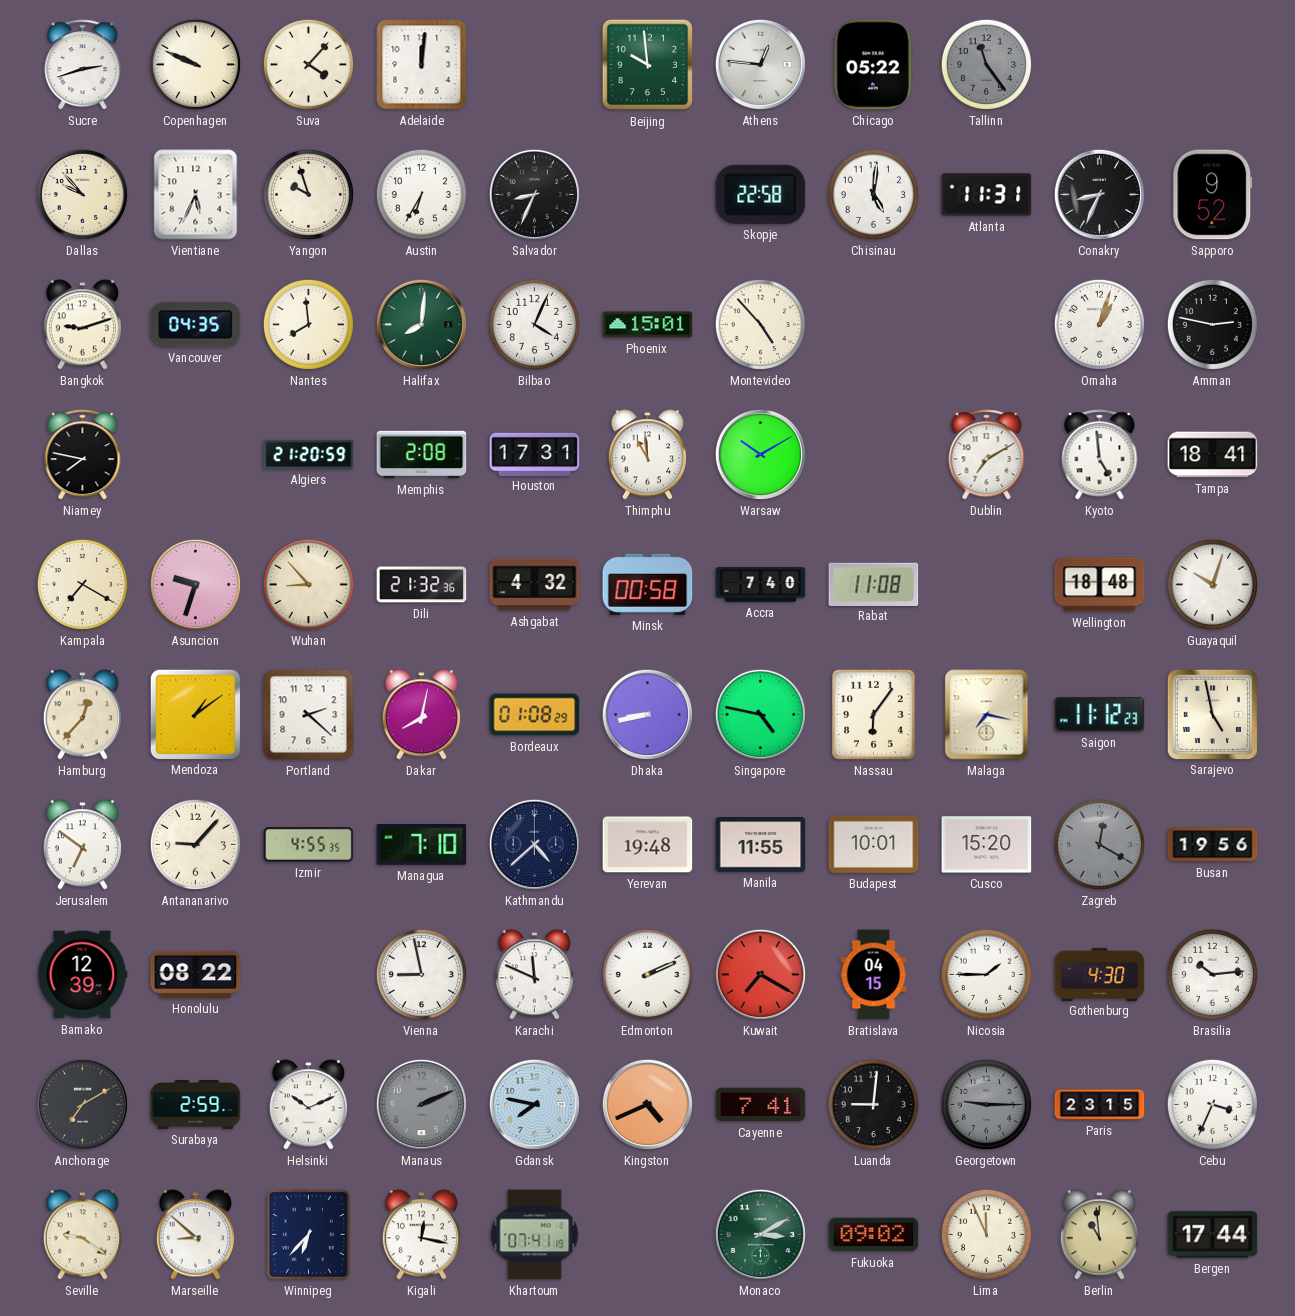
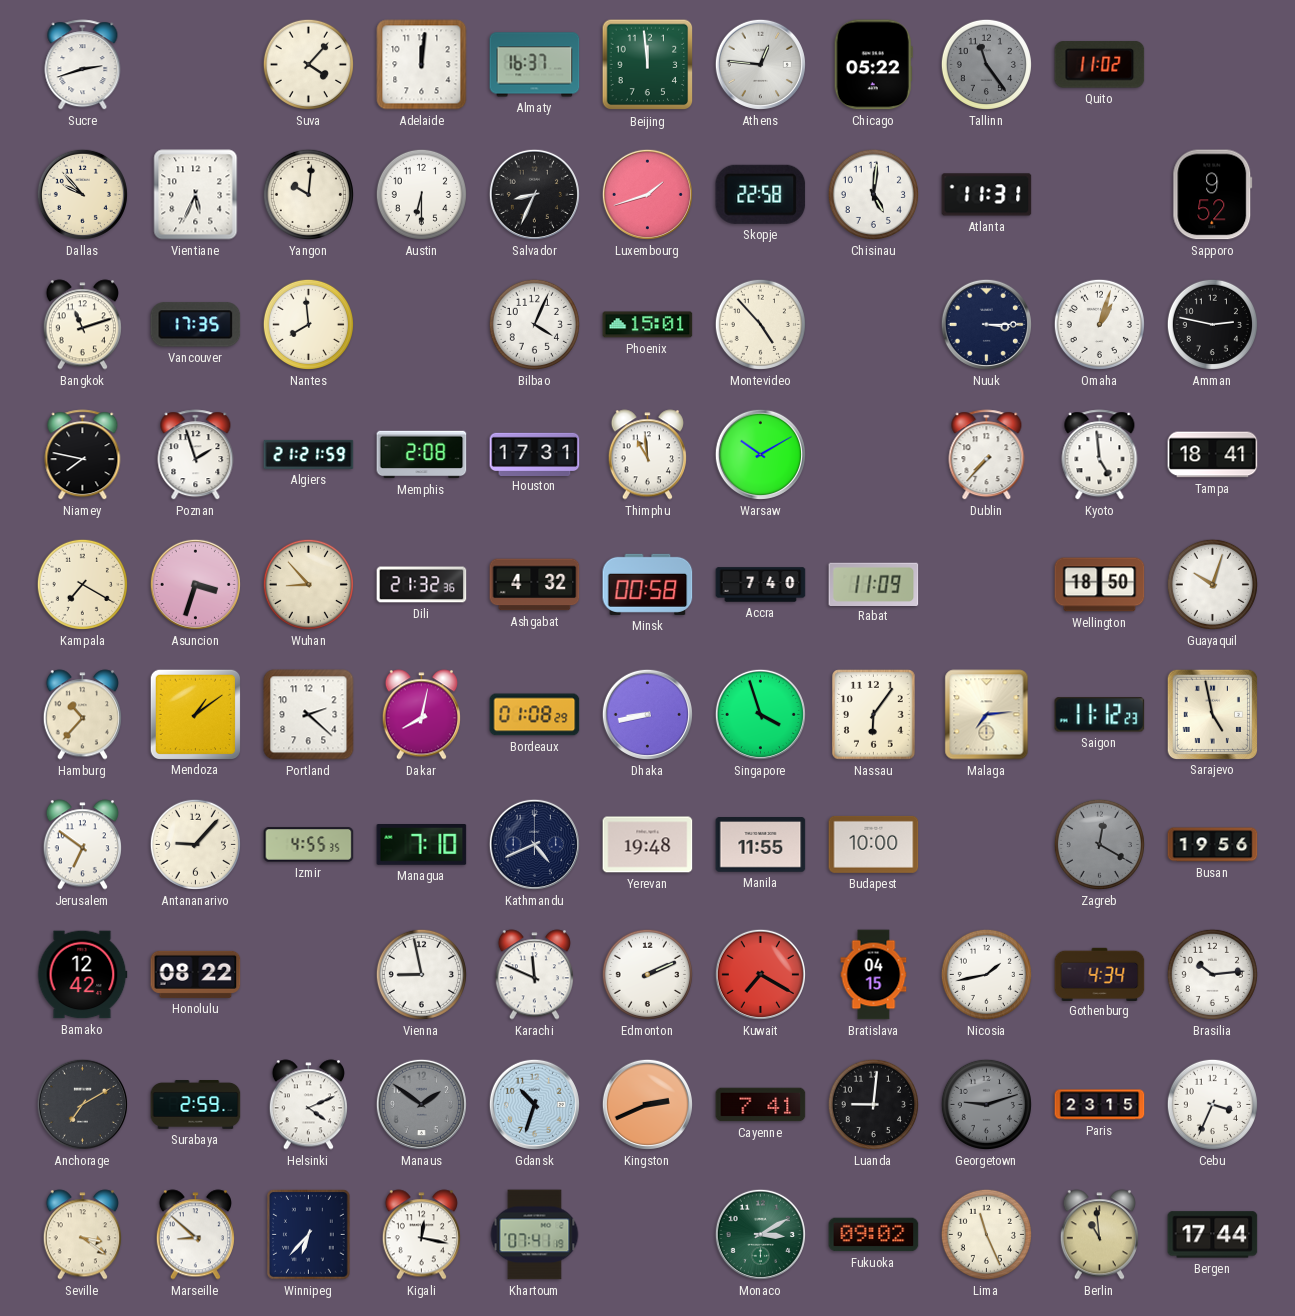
Copenhagen: 9:49 -> none
Almaty: none -> 16:37
Beijing: 9:59 -> 11:59
Quito: none -> 11:02
Yangon: 9:57 -> 10:01
Austin: 6:35 -> 6:30
Luxembourg: none -> 1:42
Conakry: 8:34 -> none
Bangkok: 9:12 -> 11:12
Vancouver: 04:35 -> 17:35
Halifax: 8:01 -> none
Nuuk: none -> 3:15
Poznan: none -> 1:57
Algiers: 21:20 -> 21:21
Dublin: 7:10 -> 7:37
Asuncion: 9:33 -> 3:33
Rabat: 11:08 -> 11:09
Wellington: 18:48 -> 18:50
Hamburg: 12:37 -> 10:37
Singapore: 4:47 -> 3:57
Malaga: 7:17 -> 7:14
Kathmandu: 4:38 -> 4:41
Budapest: 10:01 -> 10:00
Cusco: 15:20 -> none
Bamako: 12:39 -> 12:42
Nicosia: 1:45 -> 1:43
Gothenburg: 4:30 -> 4:34
Helsinki: 10:11 -> 4:11
Manaus: 2:11 -> 1:51
Gdansk: 7:47 -> 10:33
Kingston: 4:41 -> 2:41
Georgetown: 9:15 -> 9:12
Seville: 9:21 -> 3:21
Lima: 11:56 -> 11:26
